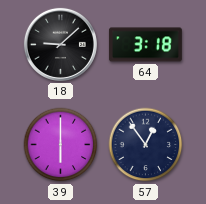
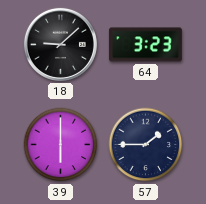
64: 3:18 -> 3:23
57: 12:54 -> 1:45
